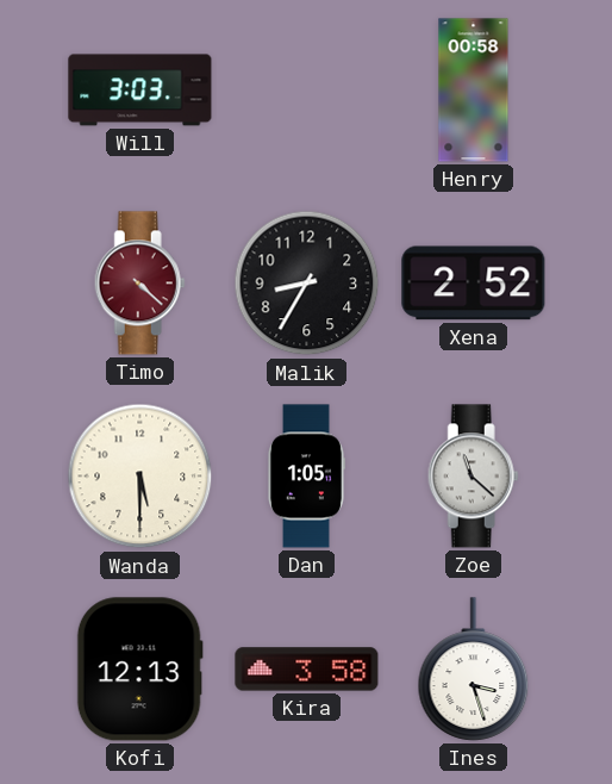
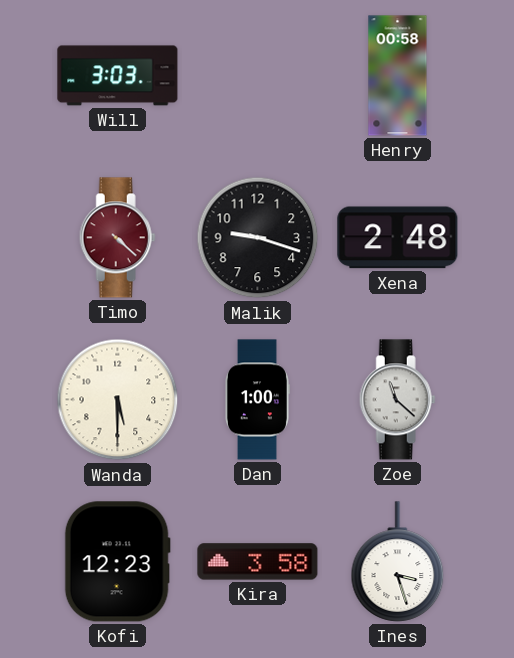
Malik: 8:35 -> 9:18
Xena: 2:52 -> 2:48
Dan: 1:05 -> 1:00
Kofi: 12:13 -> 12:23
